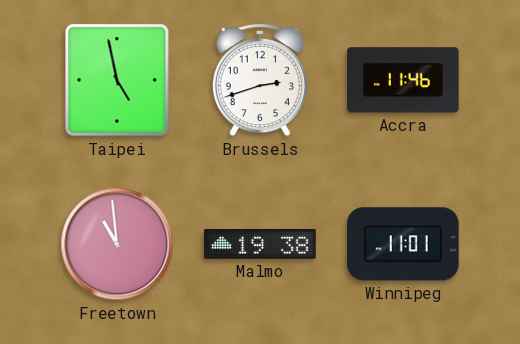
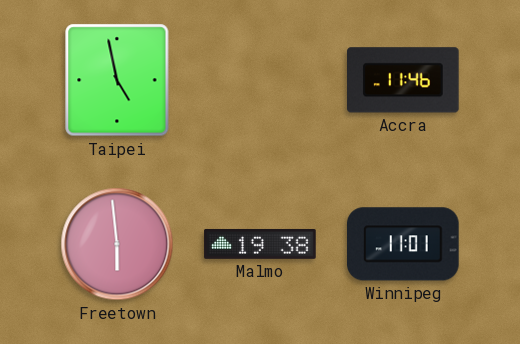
Brussels: 2:42 -> none
Freetown: 10:59 -> 5:59
